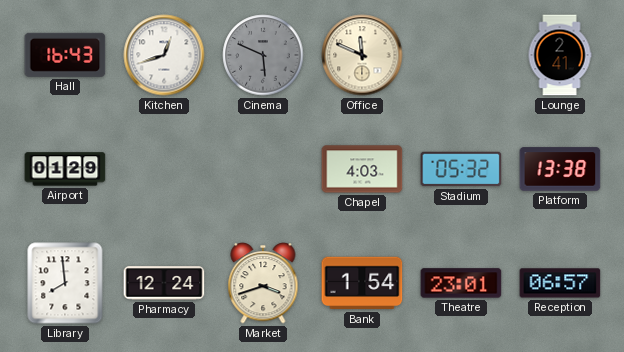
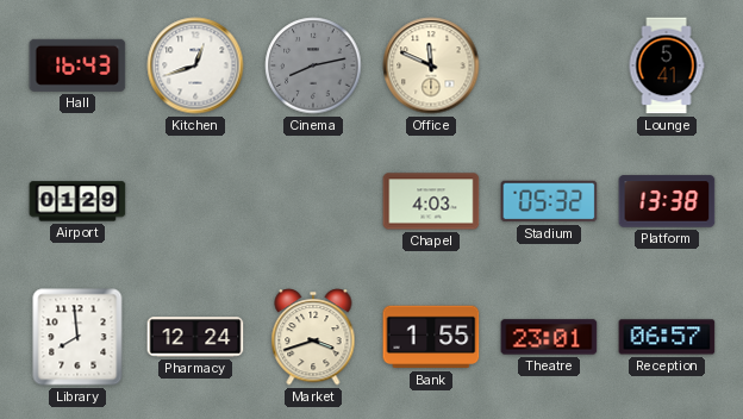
Cinema: 5:49 -> 8:13
Lounge: 2:41 -> 5:41
Bank: 1:54 -> 1:55
